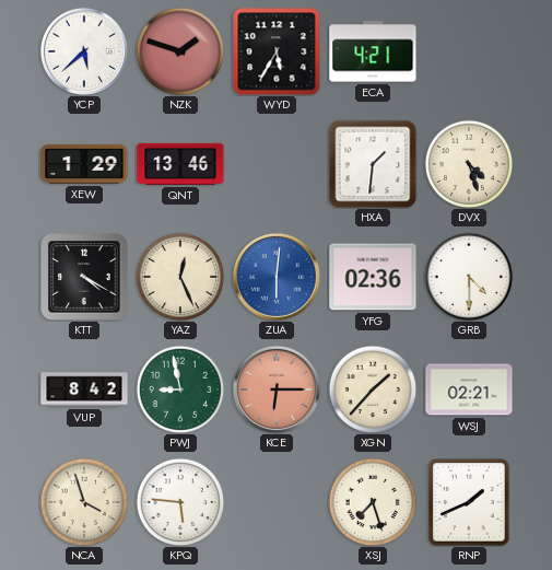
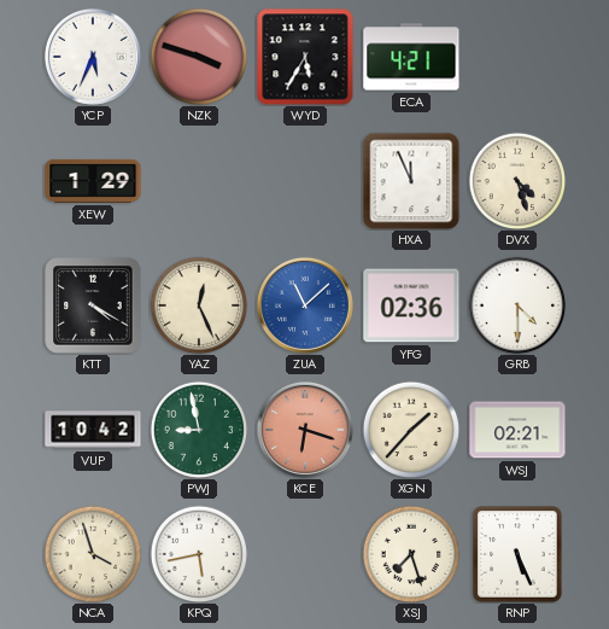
YCP: 5:38 -> 5:34
NZK: 1:48 -> 3:48
QNT: 13:46 -> none
HXA: 1:31 -> 11:56
ZUA: 6:01 -> 11:08
VUP: 8:42 -> 10:42
KCE: 6:15 -> 6:18
KPQ: 5:46 -> 5:43
RNP: 1:41 -> 5:26
